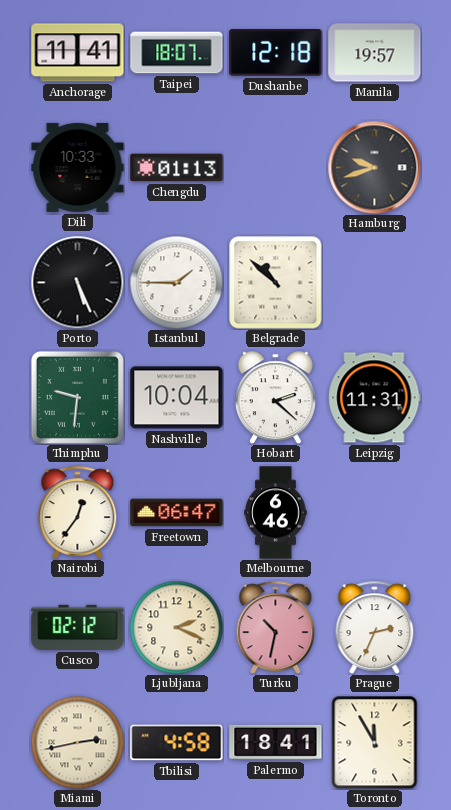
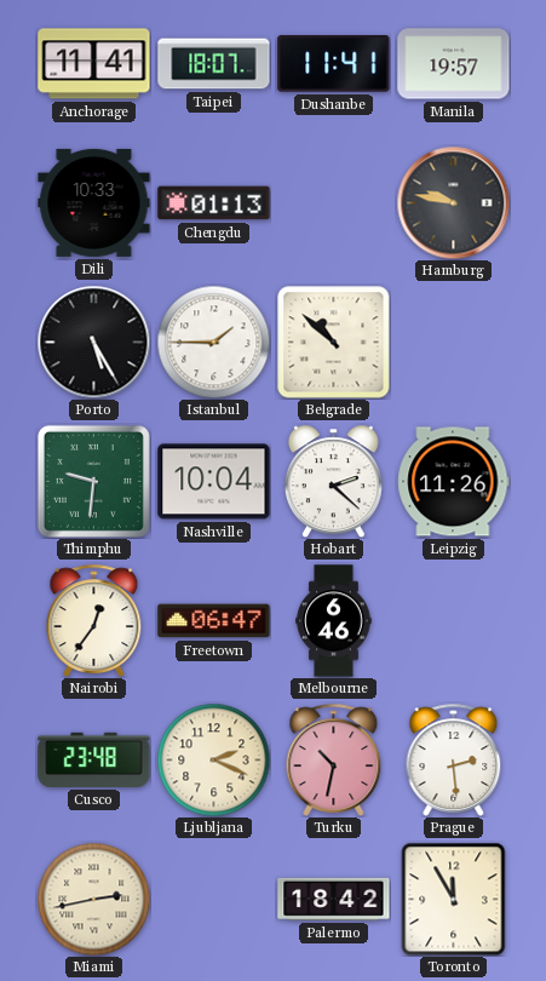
Dushanbe: 12:18 -> 11:41
Hamburg: 9:42 -> 9:47
Porto: 5:26 -> 5:25
Leipzig: 11:31 -> 11:26
Cusco: 02:12 -> 23:48
Prague: 2:34 -> 2:29
Tbilisi: 4:58 -> none
Palermo: 18:41 -> 18:42
